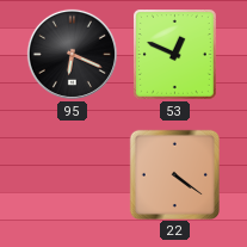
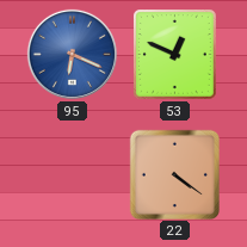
95 dial: black -> blue
